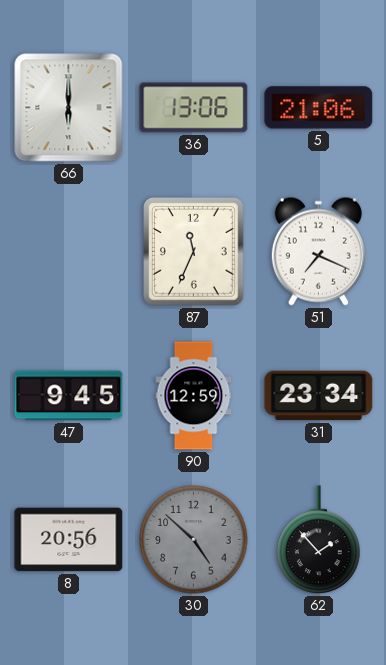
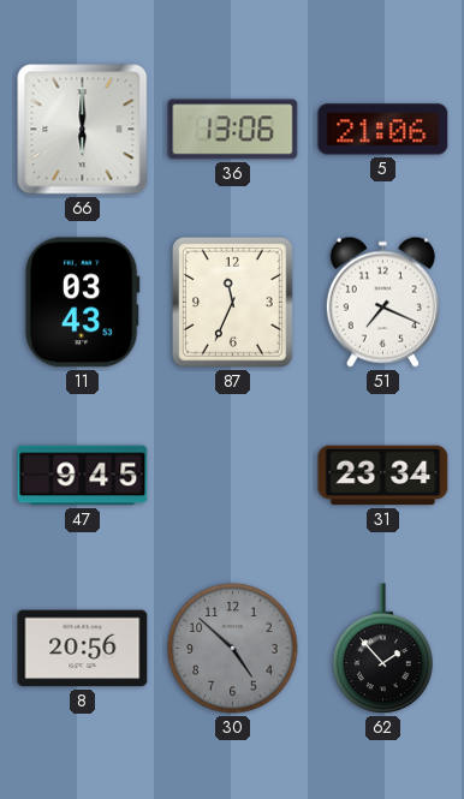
11: none -> 03:43
90: 12:59 -> none
